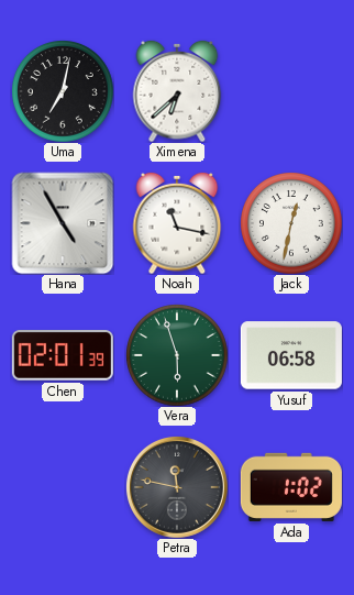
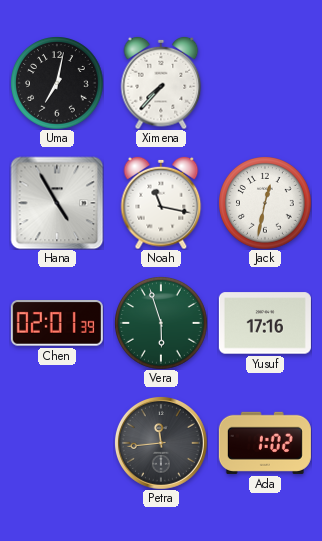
Ximena: 6:38 -> 7:37
Yusuf: 06:58 -> 17:16
Petra: 11:47 -> 11:44
